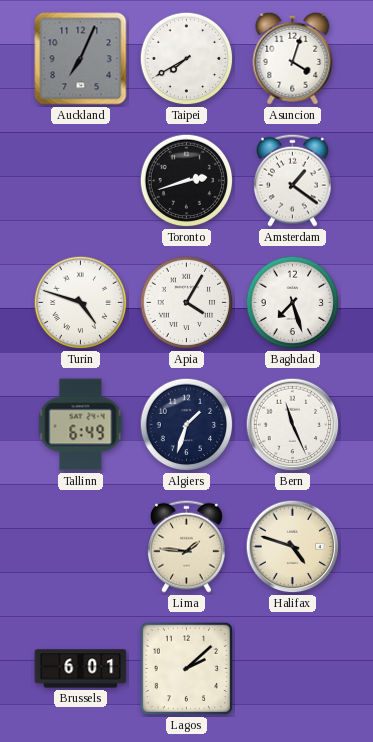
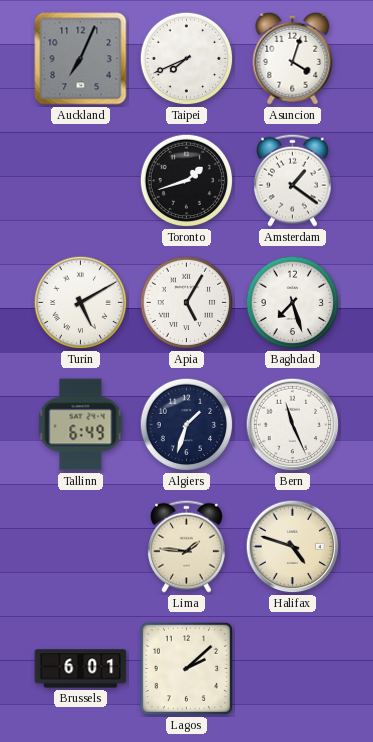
Taipei: 7:40 -> 7:41
Toronto: 2:42 -> 1:42
Turin: 4:48 -> 5:10
Apia: 4:05 -> 5:05
